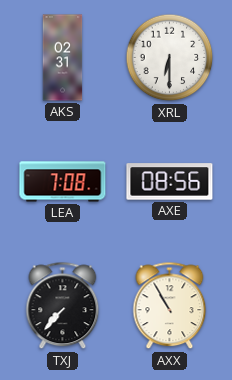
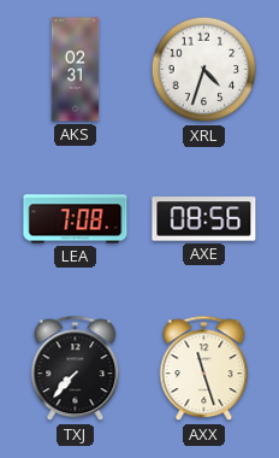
XRL: 6:30 -> 4:33
AXX: 10:55 -> 11:27
